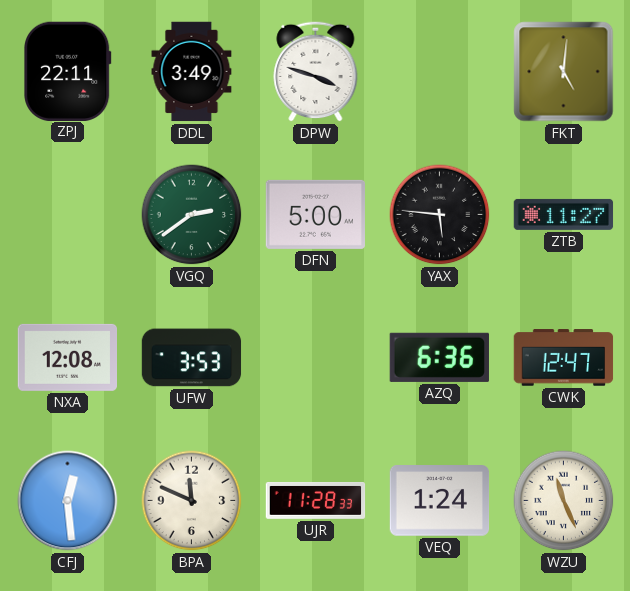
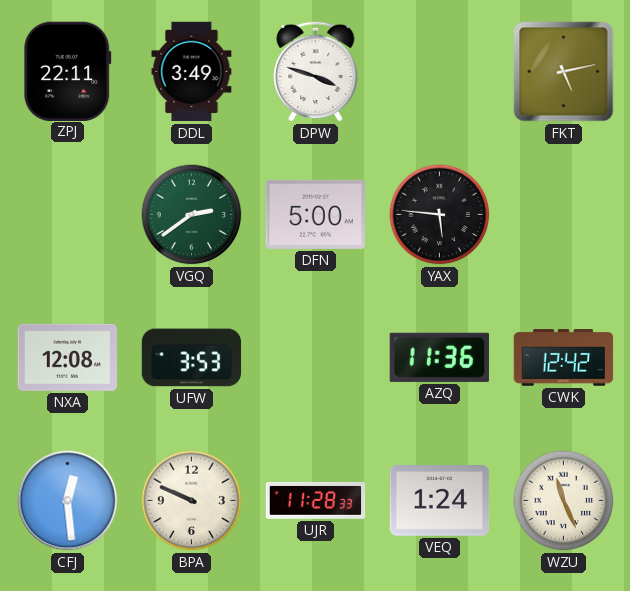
FKT: 5:01 -> 5:13
ZTB: 11:27 -> none
AZQ: 6:36 -> 11:36
CWK: 12:47 -> 12:42
BPA: 11:49 -> 9:49
